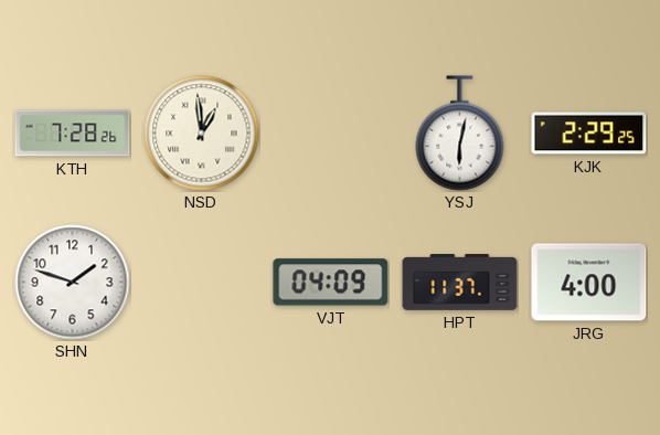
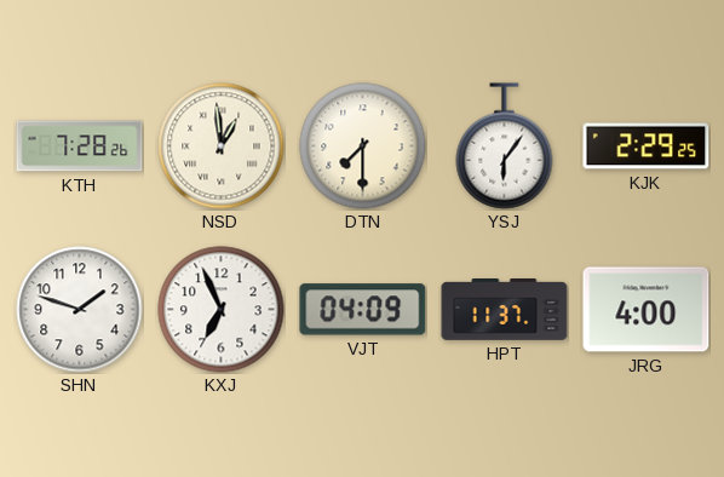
DTN: none -> 7:30
YSJ: 6:02 -> 6:06
KXJ: none -> 6:56
